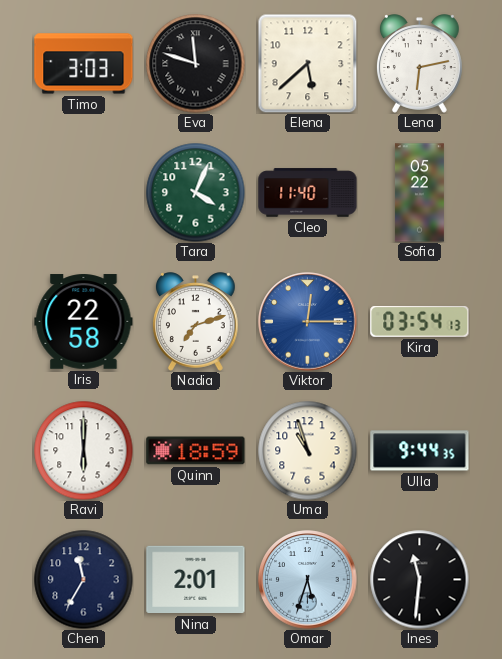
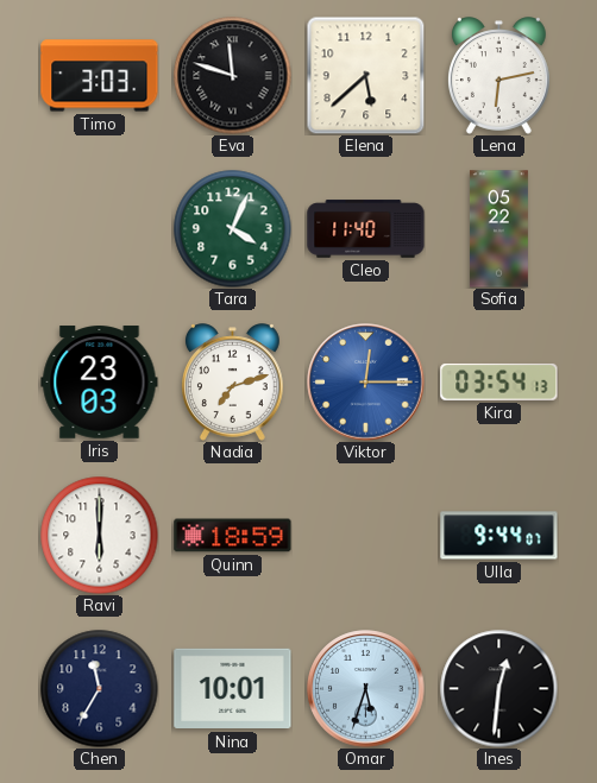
Iris: 22:58 -> 23:03
Uma: 10:57 -> none
Ulla: 9:44:35 -> 9:44:07
Nina: 2:01 -> 10:01
Ines: 11:31 -> 12:31
